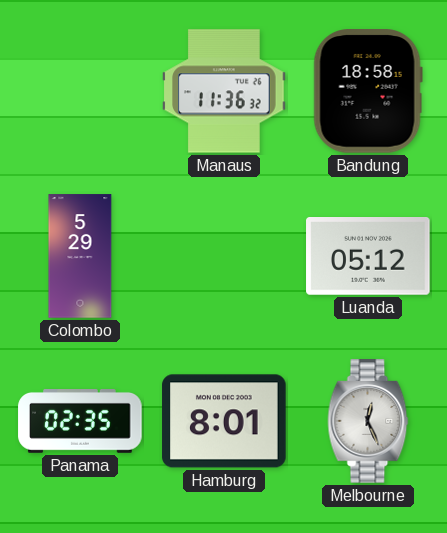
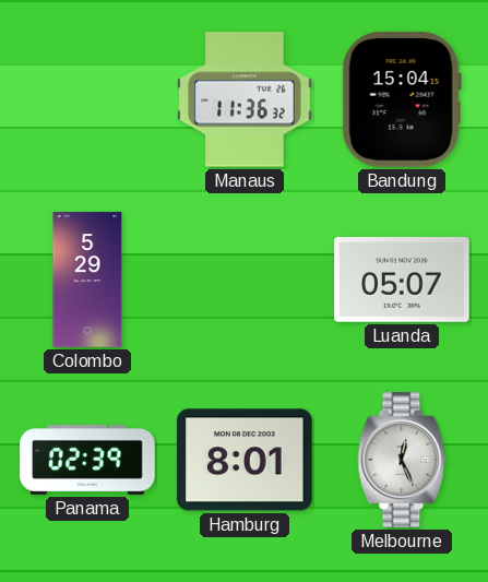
Bandung: 18:58 -> 15:04
Luanda: 05:12 -> 05:07
Panama: 02:35 -> 02:39
